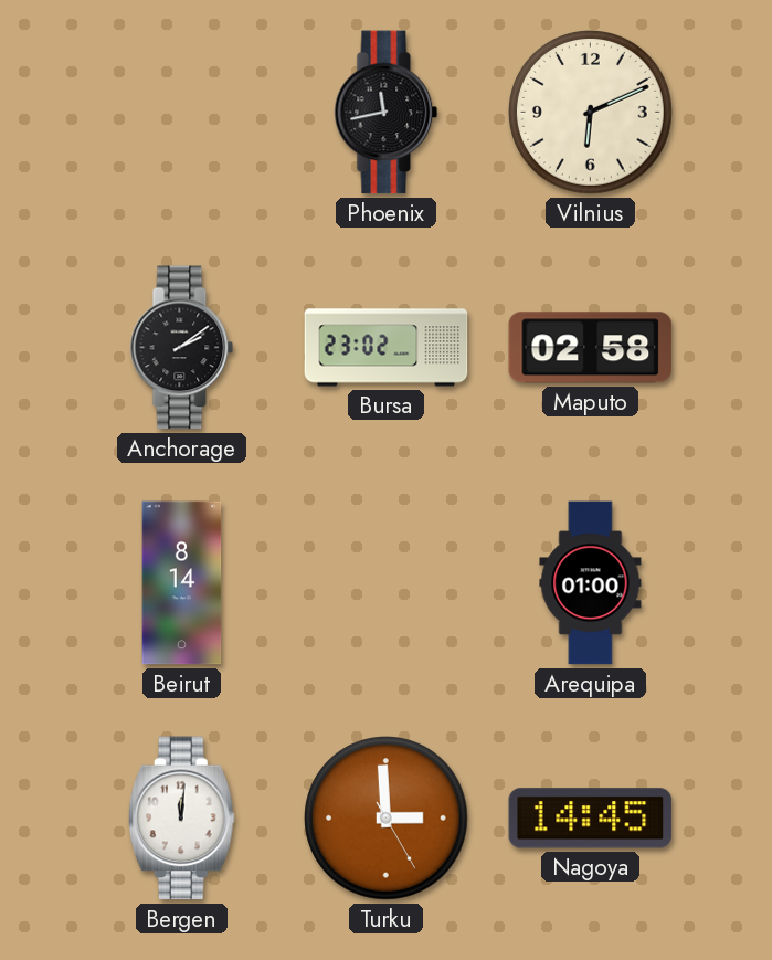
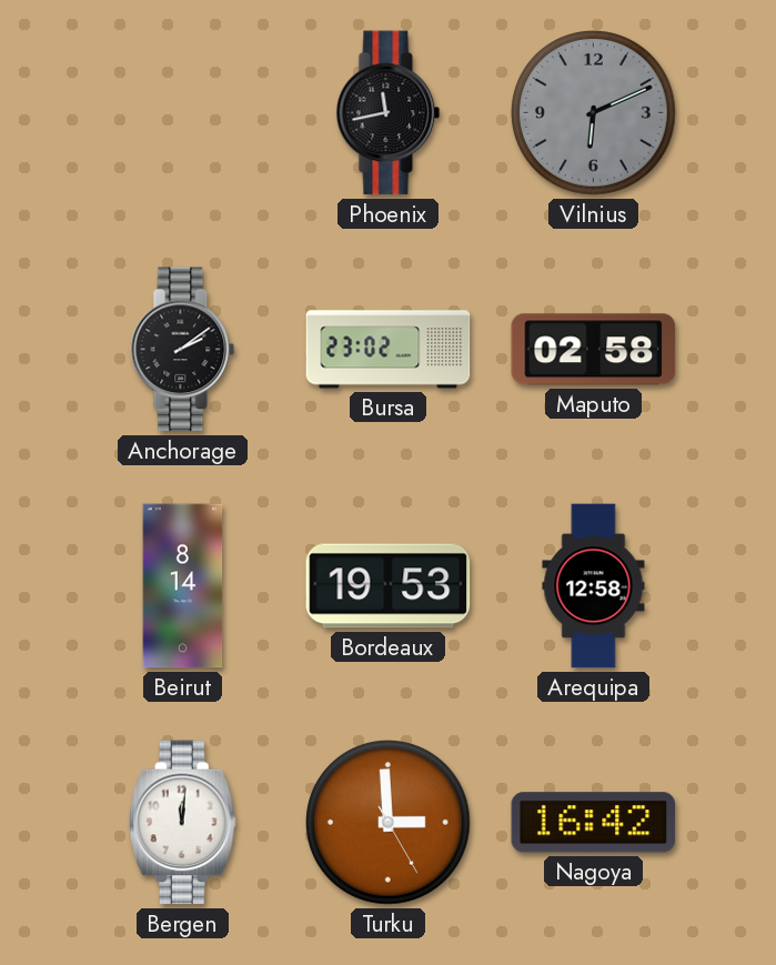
Vilnius dial: cream -> grey
Bordeaux: none -> 19:53
Arequipa: 01:00 -> 12:58
Nagoya: 14:45 -> 16:42
